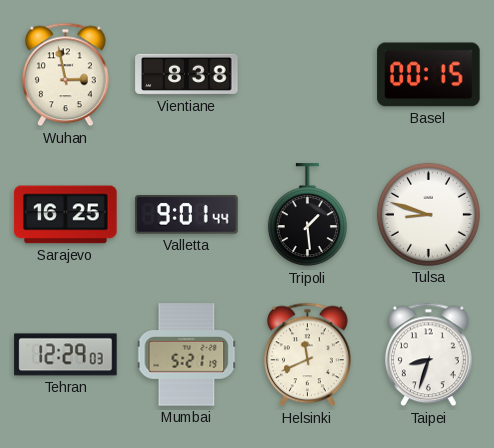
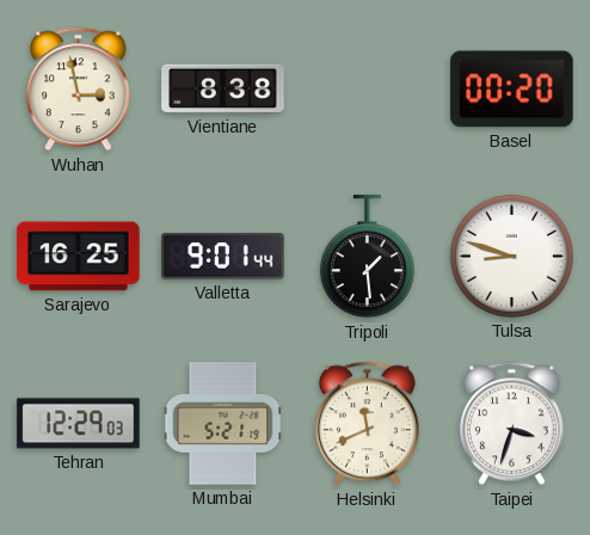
Basel: 00:15 -> 00:20
Taipei: 8:33 -> 3:33
